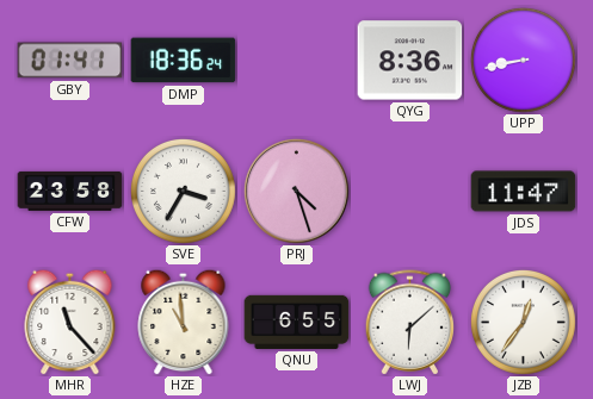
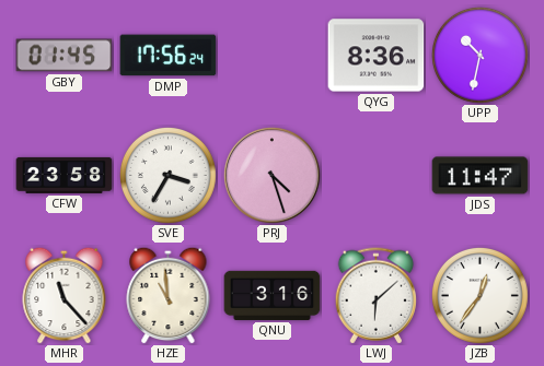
GBY: 01:41 -> 01:45
DMP: 18:36 -> 17:56
UPP: 8:43 -> 10:32
QNU: 6:55 -> 3:16
